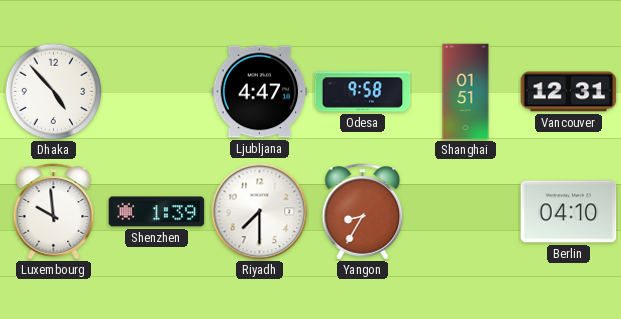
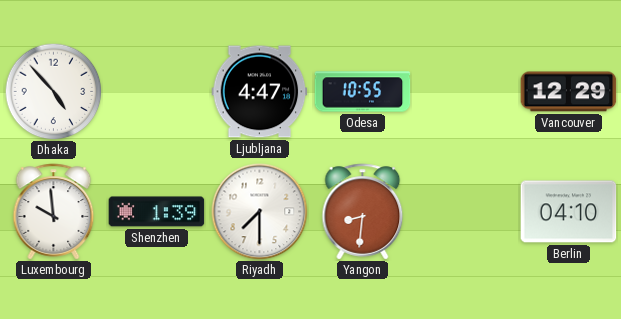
Odesa: 9:58 -> 10:55
Shanghai: 01:51 -> none
Vancouver: 12:31 -> 12:29
Yangon: 8:35 -> 8:31
